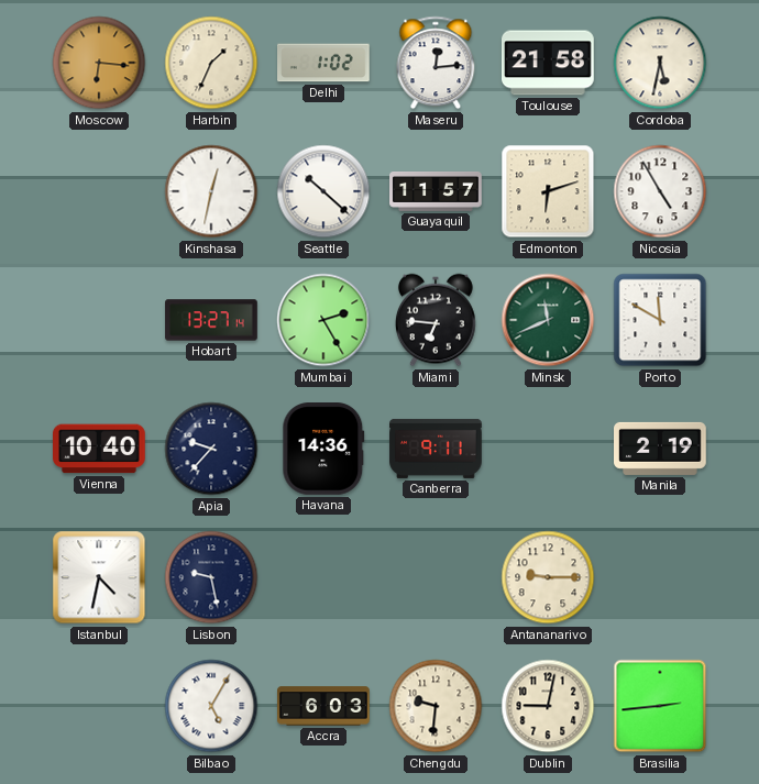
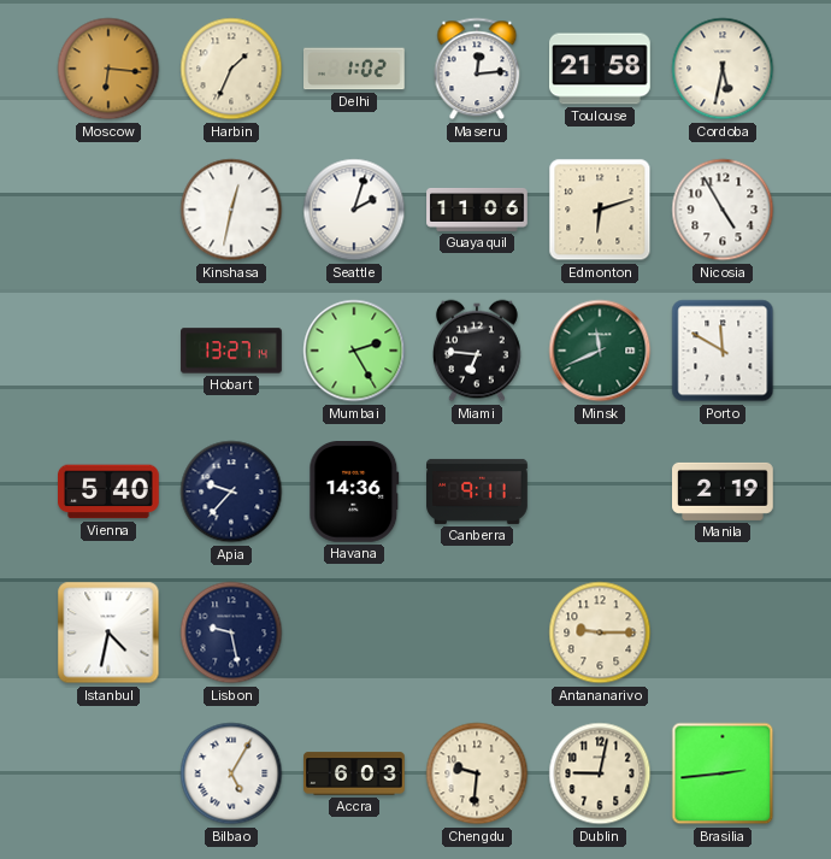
Seattle: 10:22 -> 2:03
Guayaquil: 11:57 -> 11:06
Vienna: 10:40 -> 5:40
